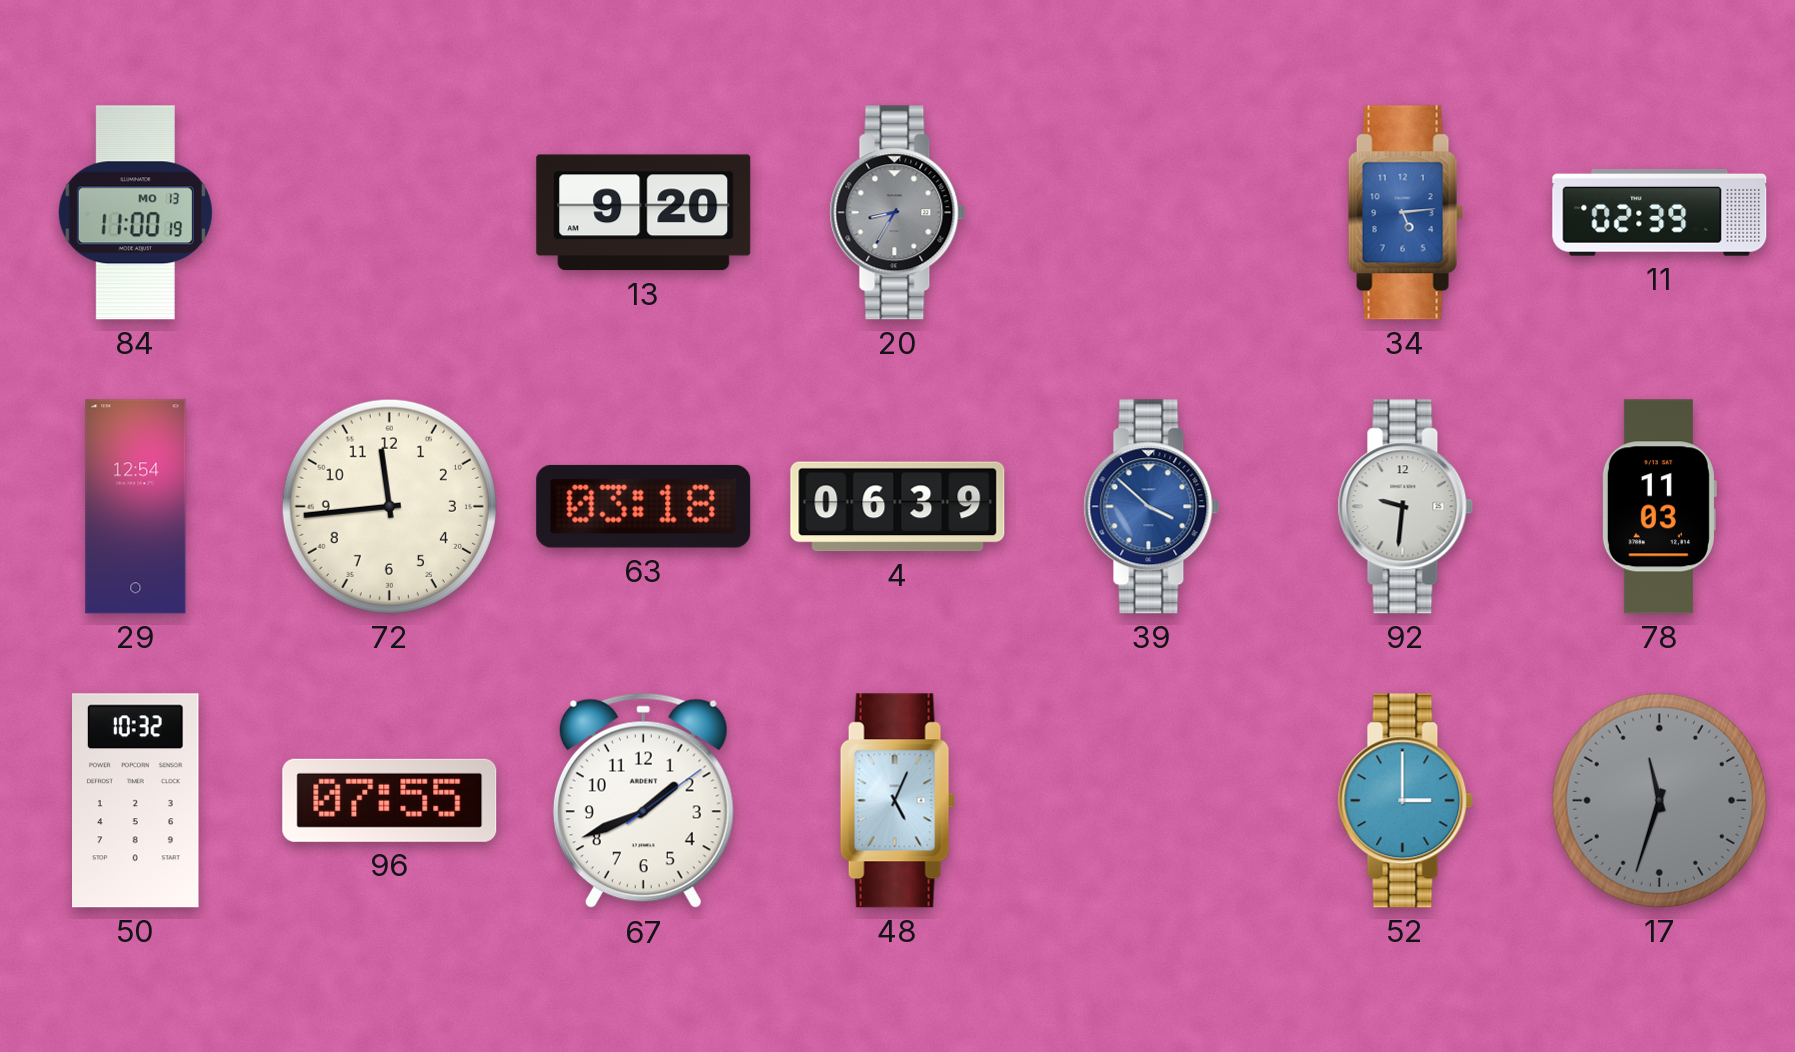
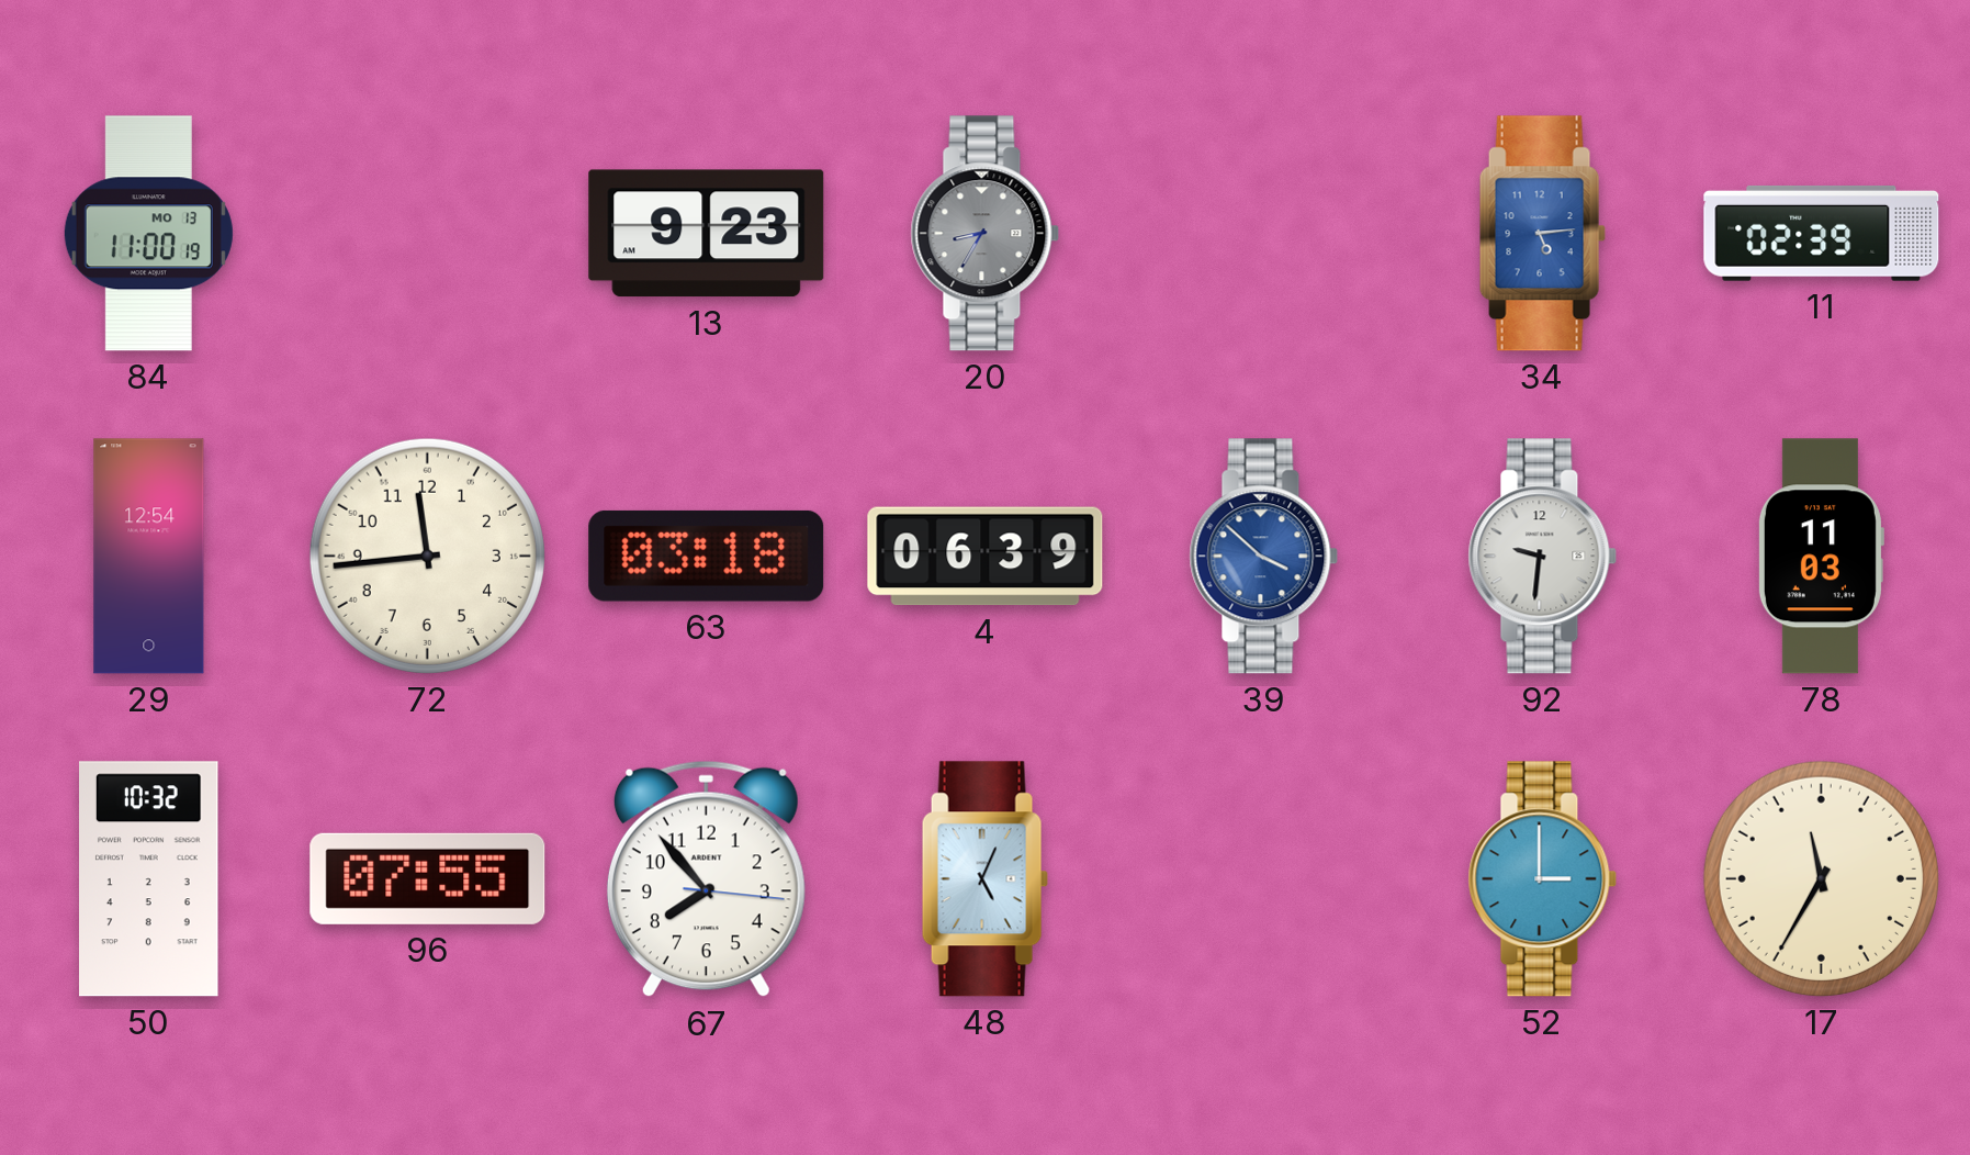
13: 9:20 -> 9:23
67: 1:41 -> 7:53
17: 11:33 -> 11:35
17 dial: grey -> cream
